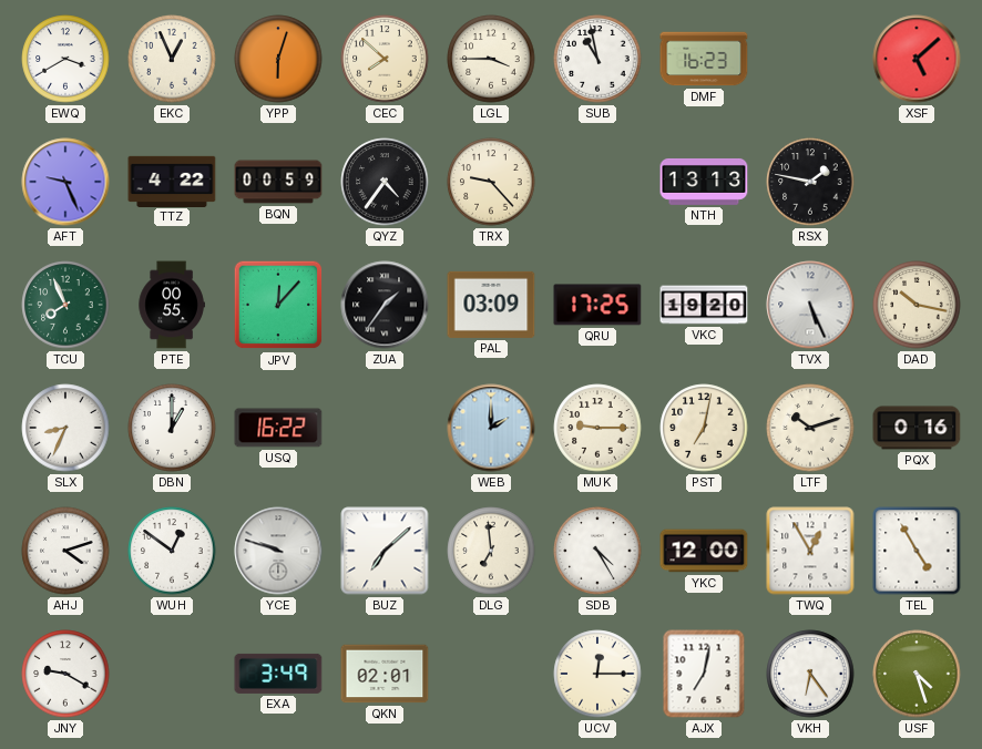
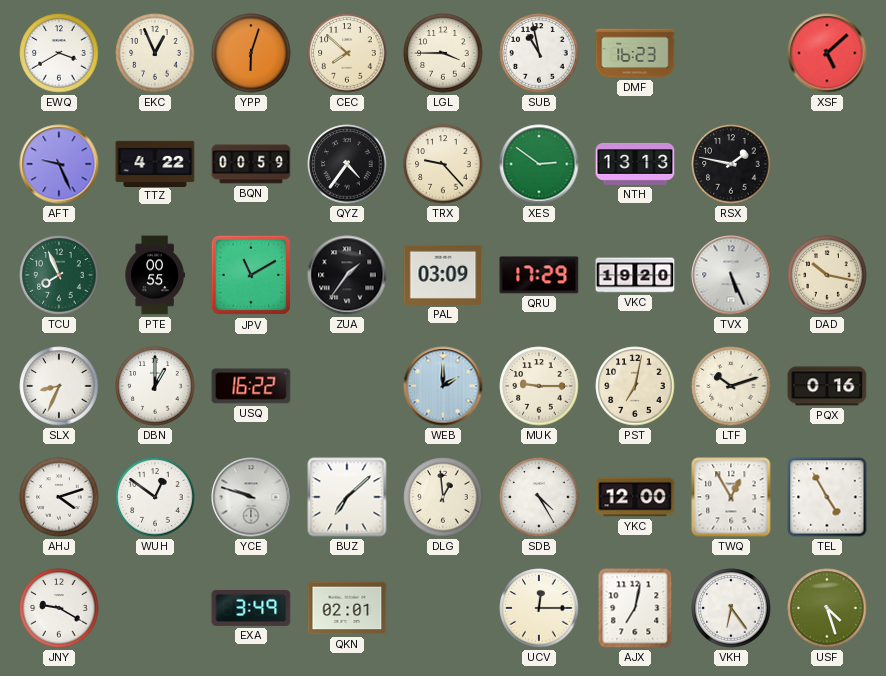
XES: none -> 2:51
JPV: 12:07 -> 11:10
QRU: 17:25 -> 17:29
DLG: 6:59 -> 12:59
